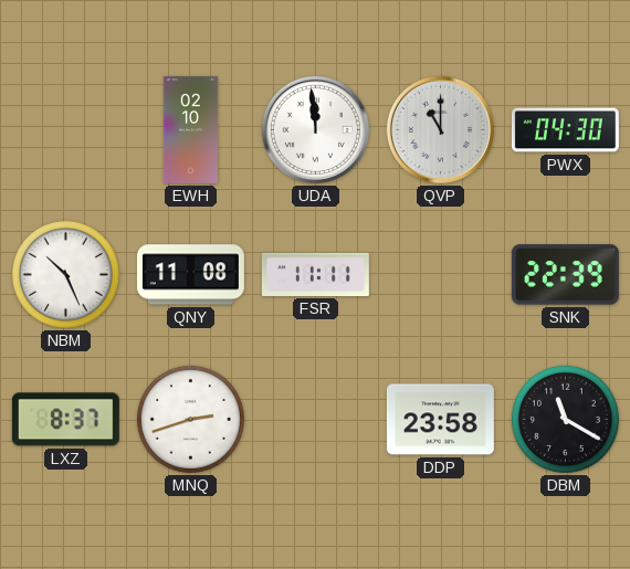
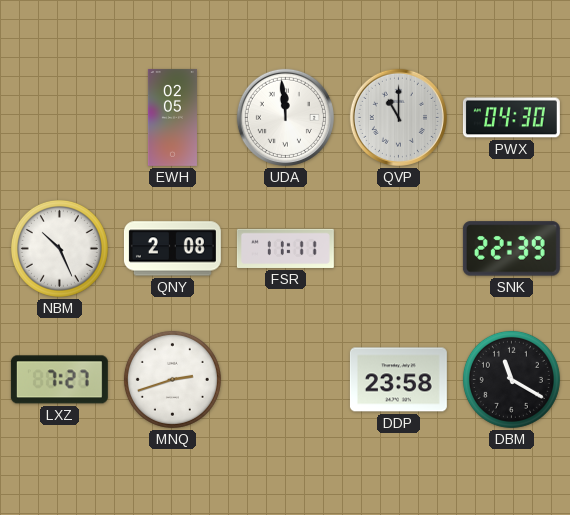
EWH: 02:10 -> 02:05
QNY: 11:08 -> 2:08
LXZ: 8:37 -> 7:27
